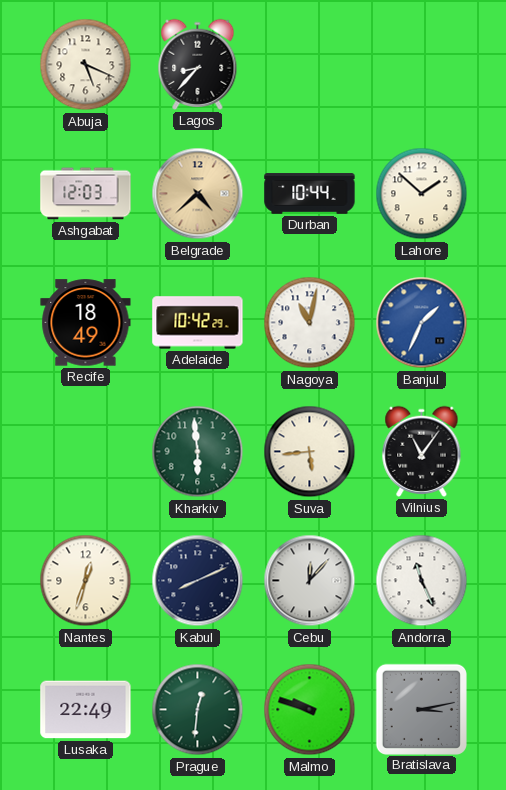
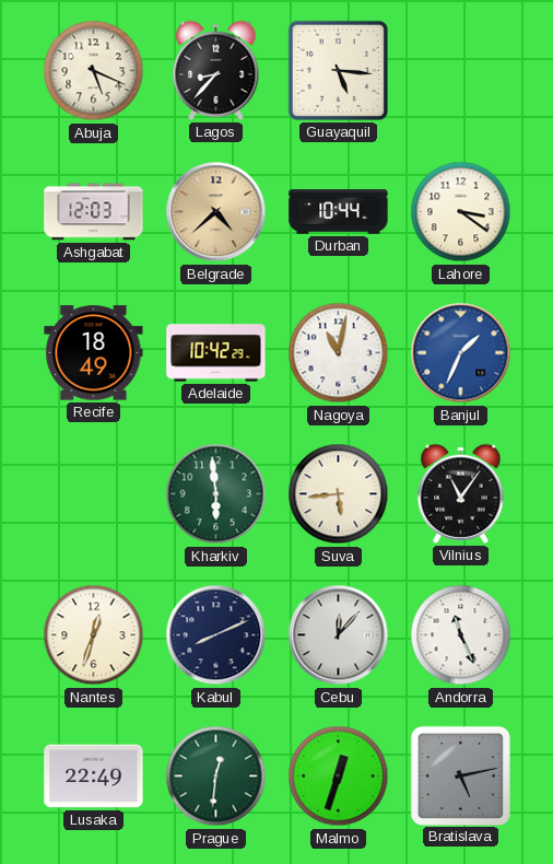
Guayaquil: none -> 5:16
Lahore: 1:52 -> 3:21
Malmo: 9:48 -> 12:33
Bratislava: 3:13 -> 5:13
